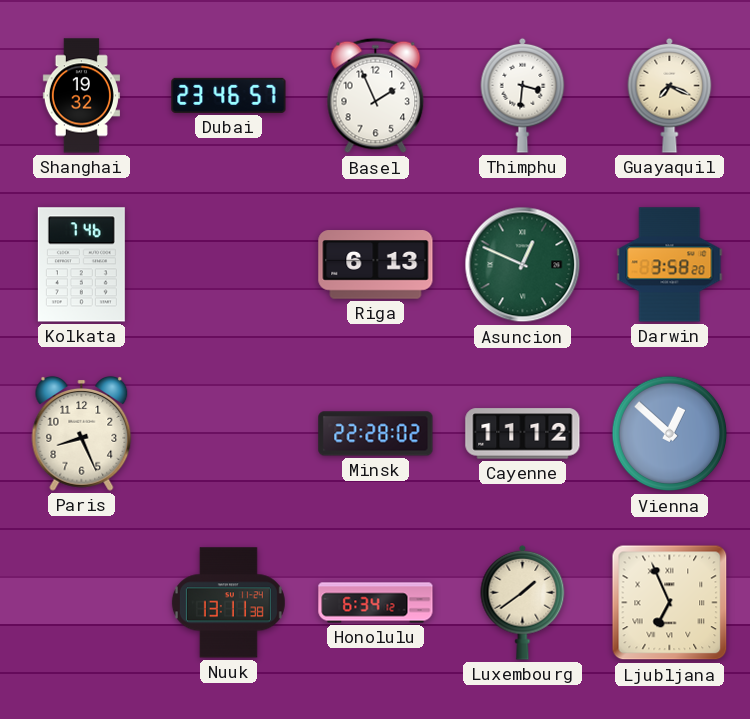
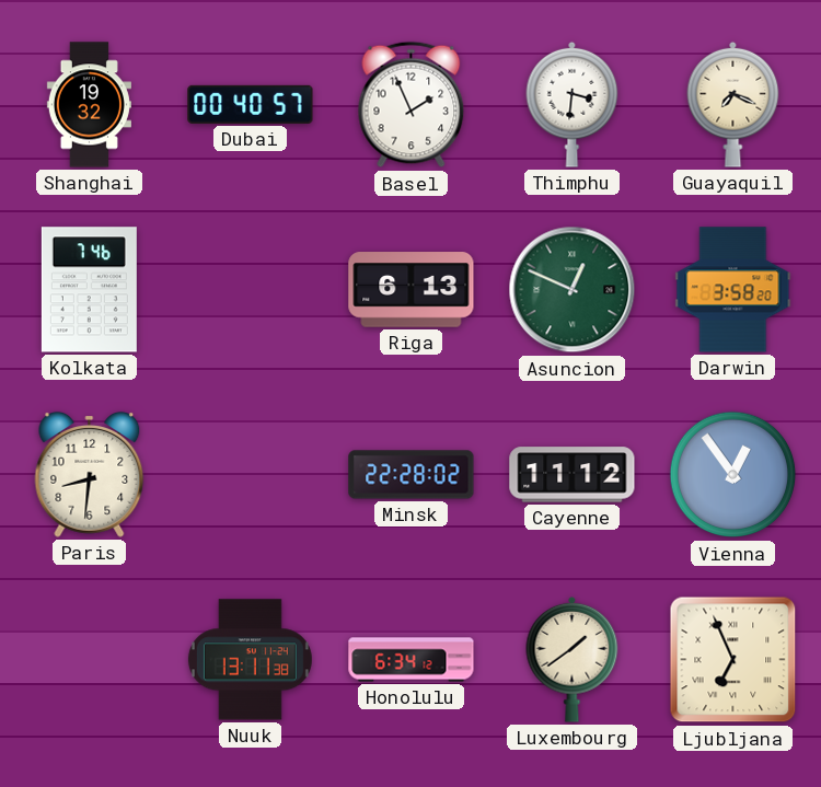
Dubai: 23:46 -> 00:40
Paris: 8:26 -> 8:31
Vienna: 12:52 -> 12:54
